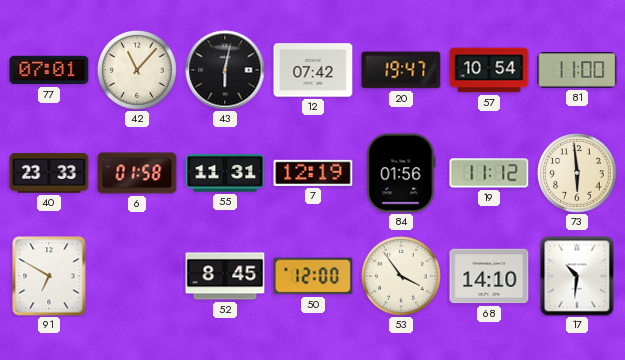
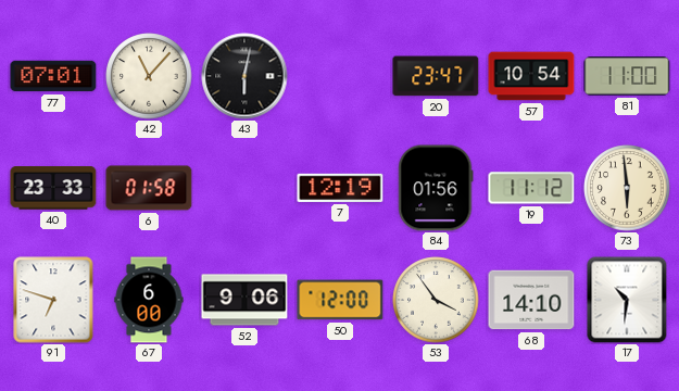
12: 07:42 -> none
20: 19:47 -> 23:47
55: 11:31 -> none
91: 6:50 -> 6:48
67: none -> 6:00
52: 8:45 -> 9:06
